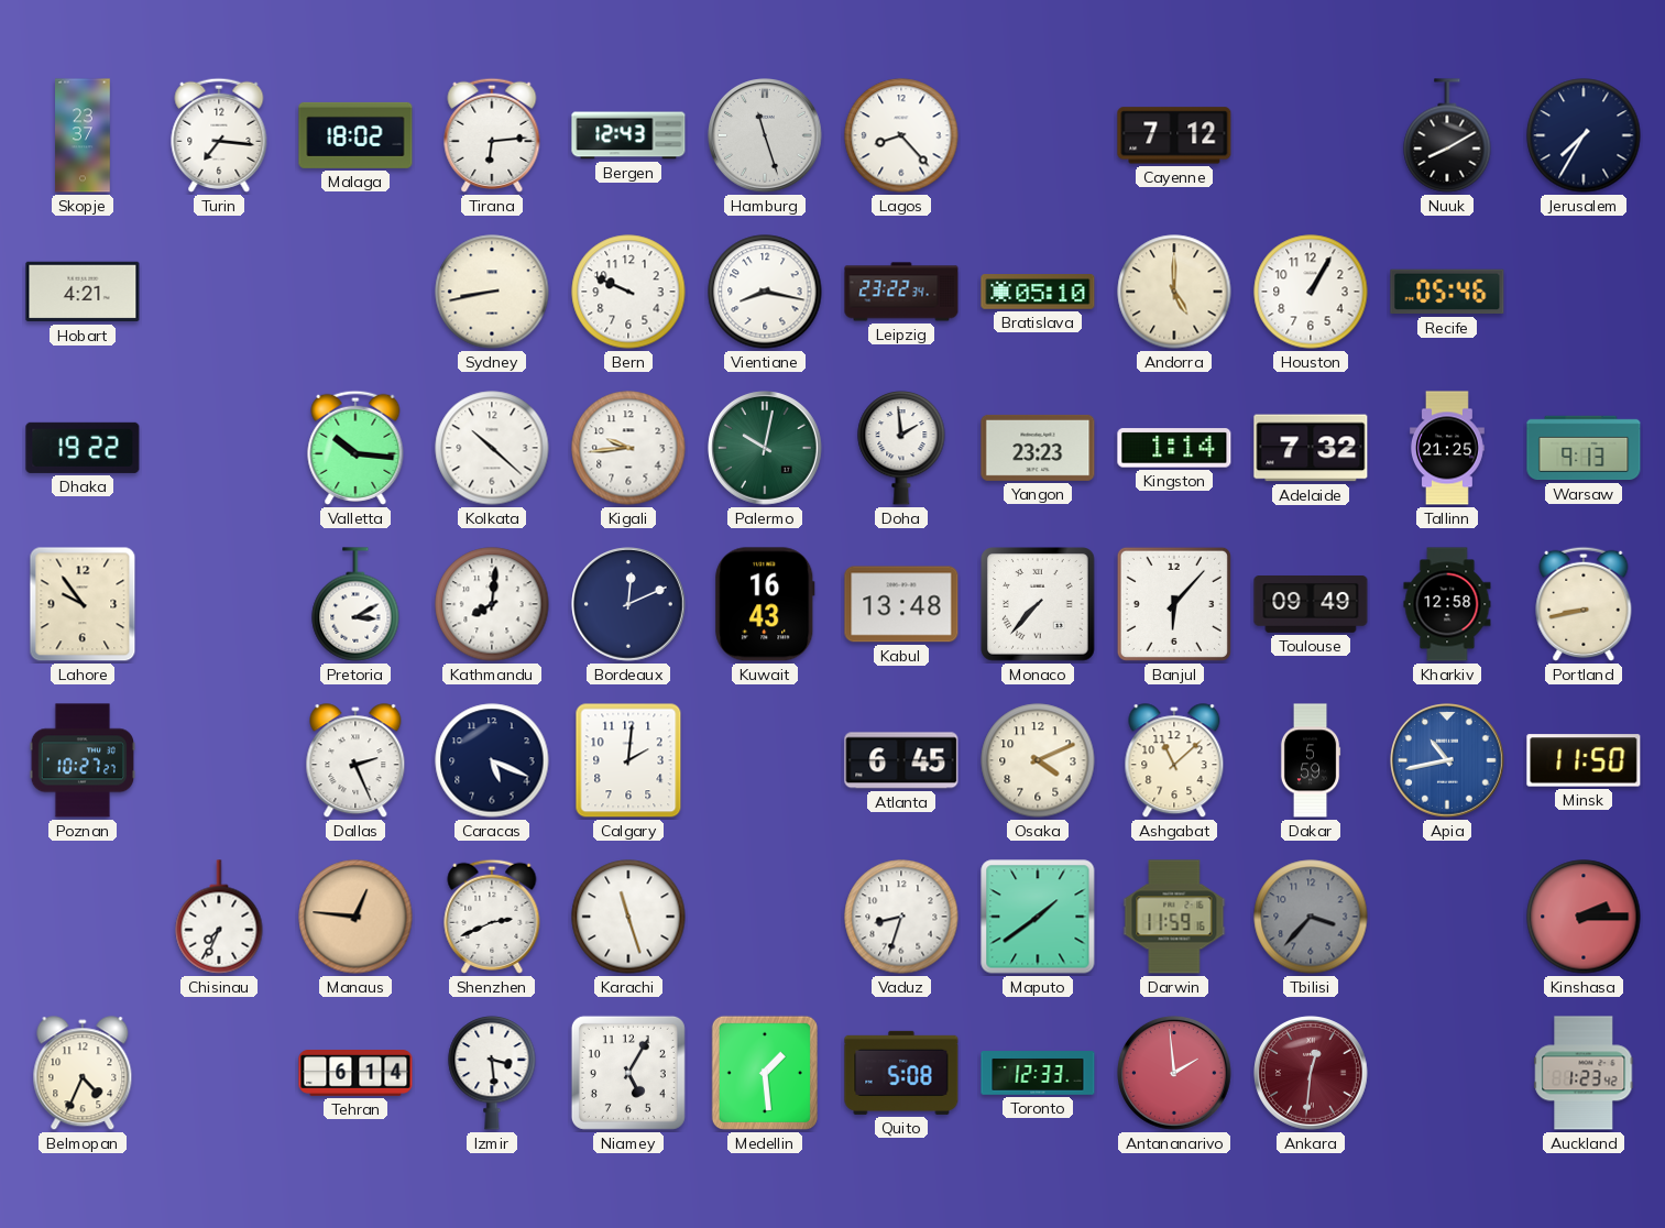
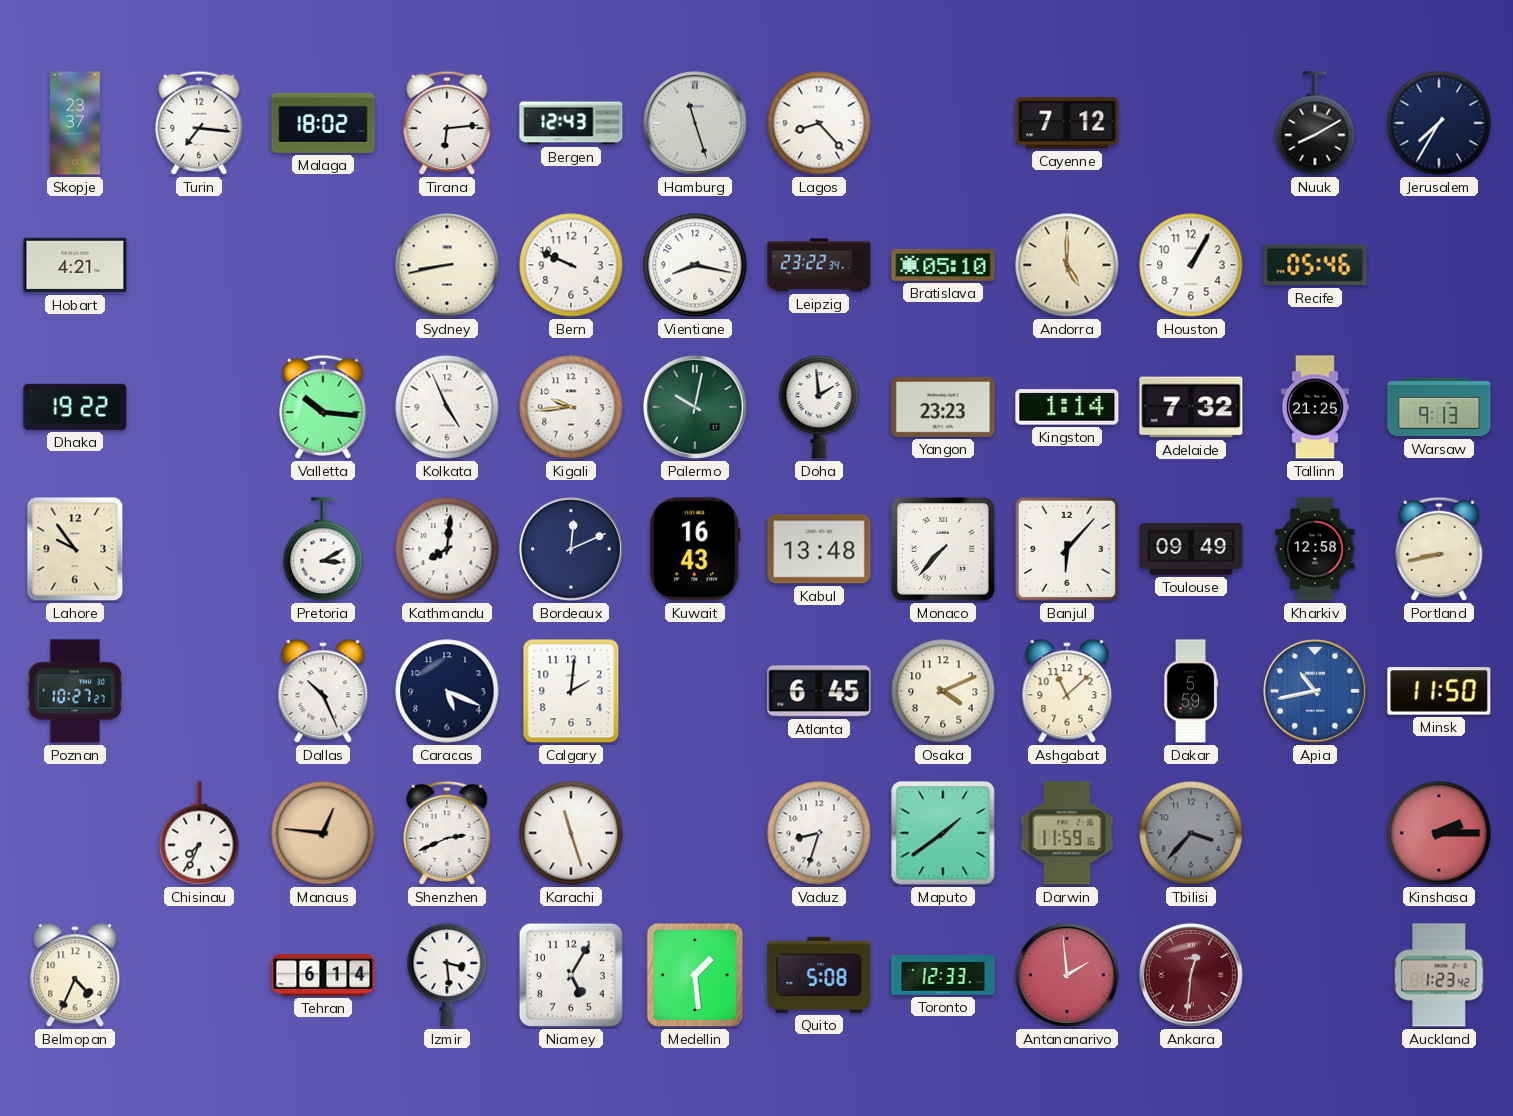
Kolkata: 10:22 -> 4:56
Dallas: 2:26 -> 10:26
